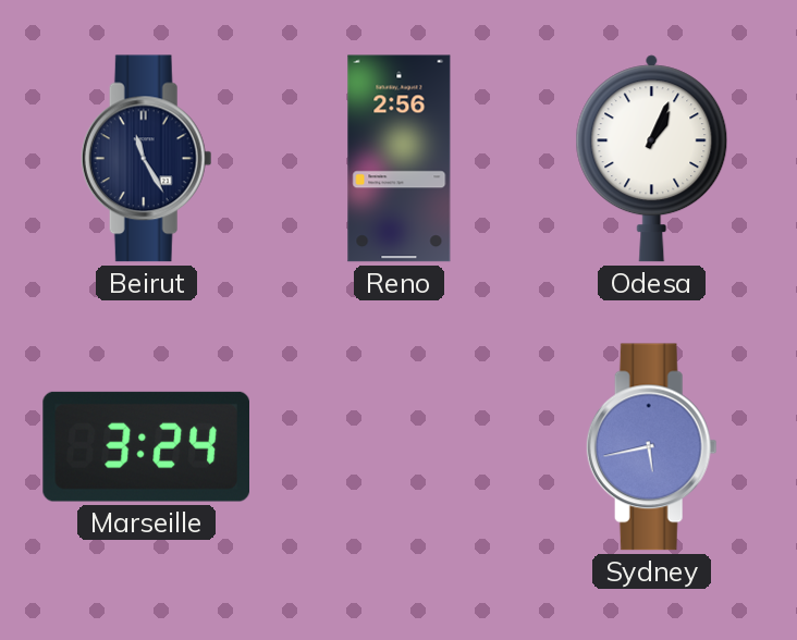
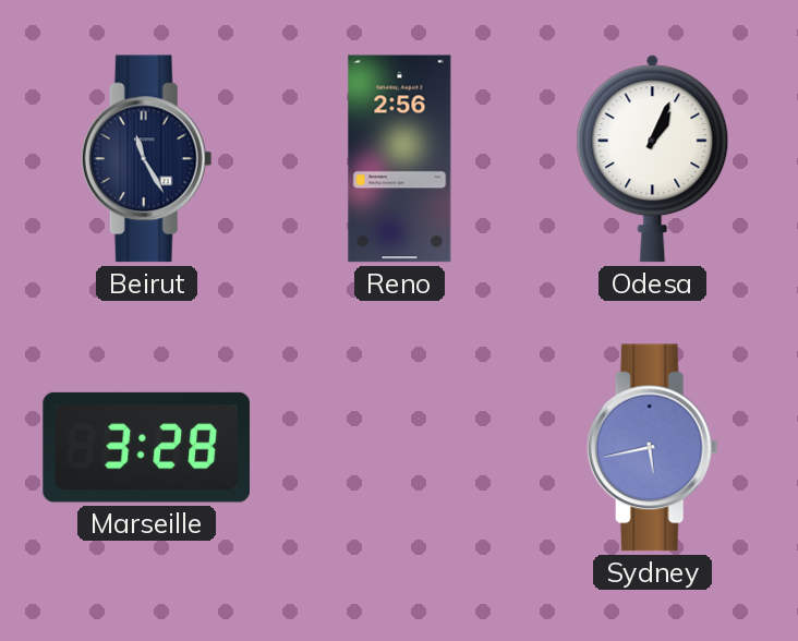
Marseille: 3:24 -> 3:28
